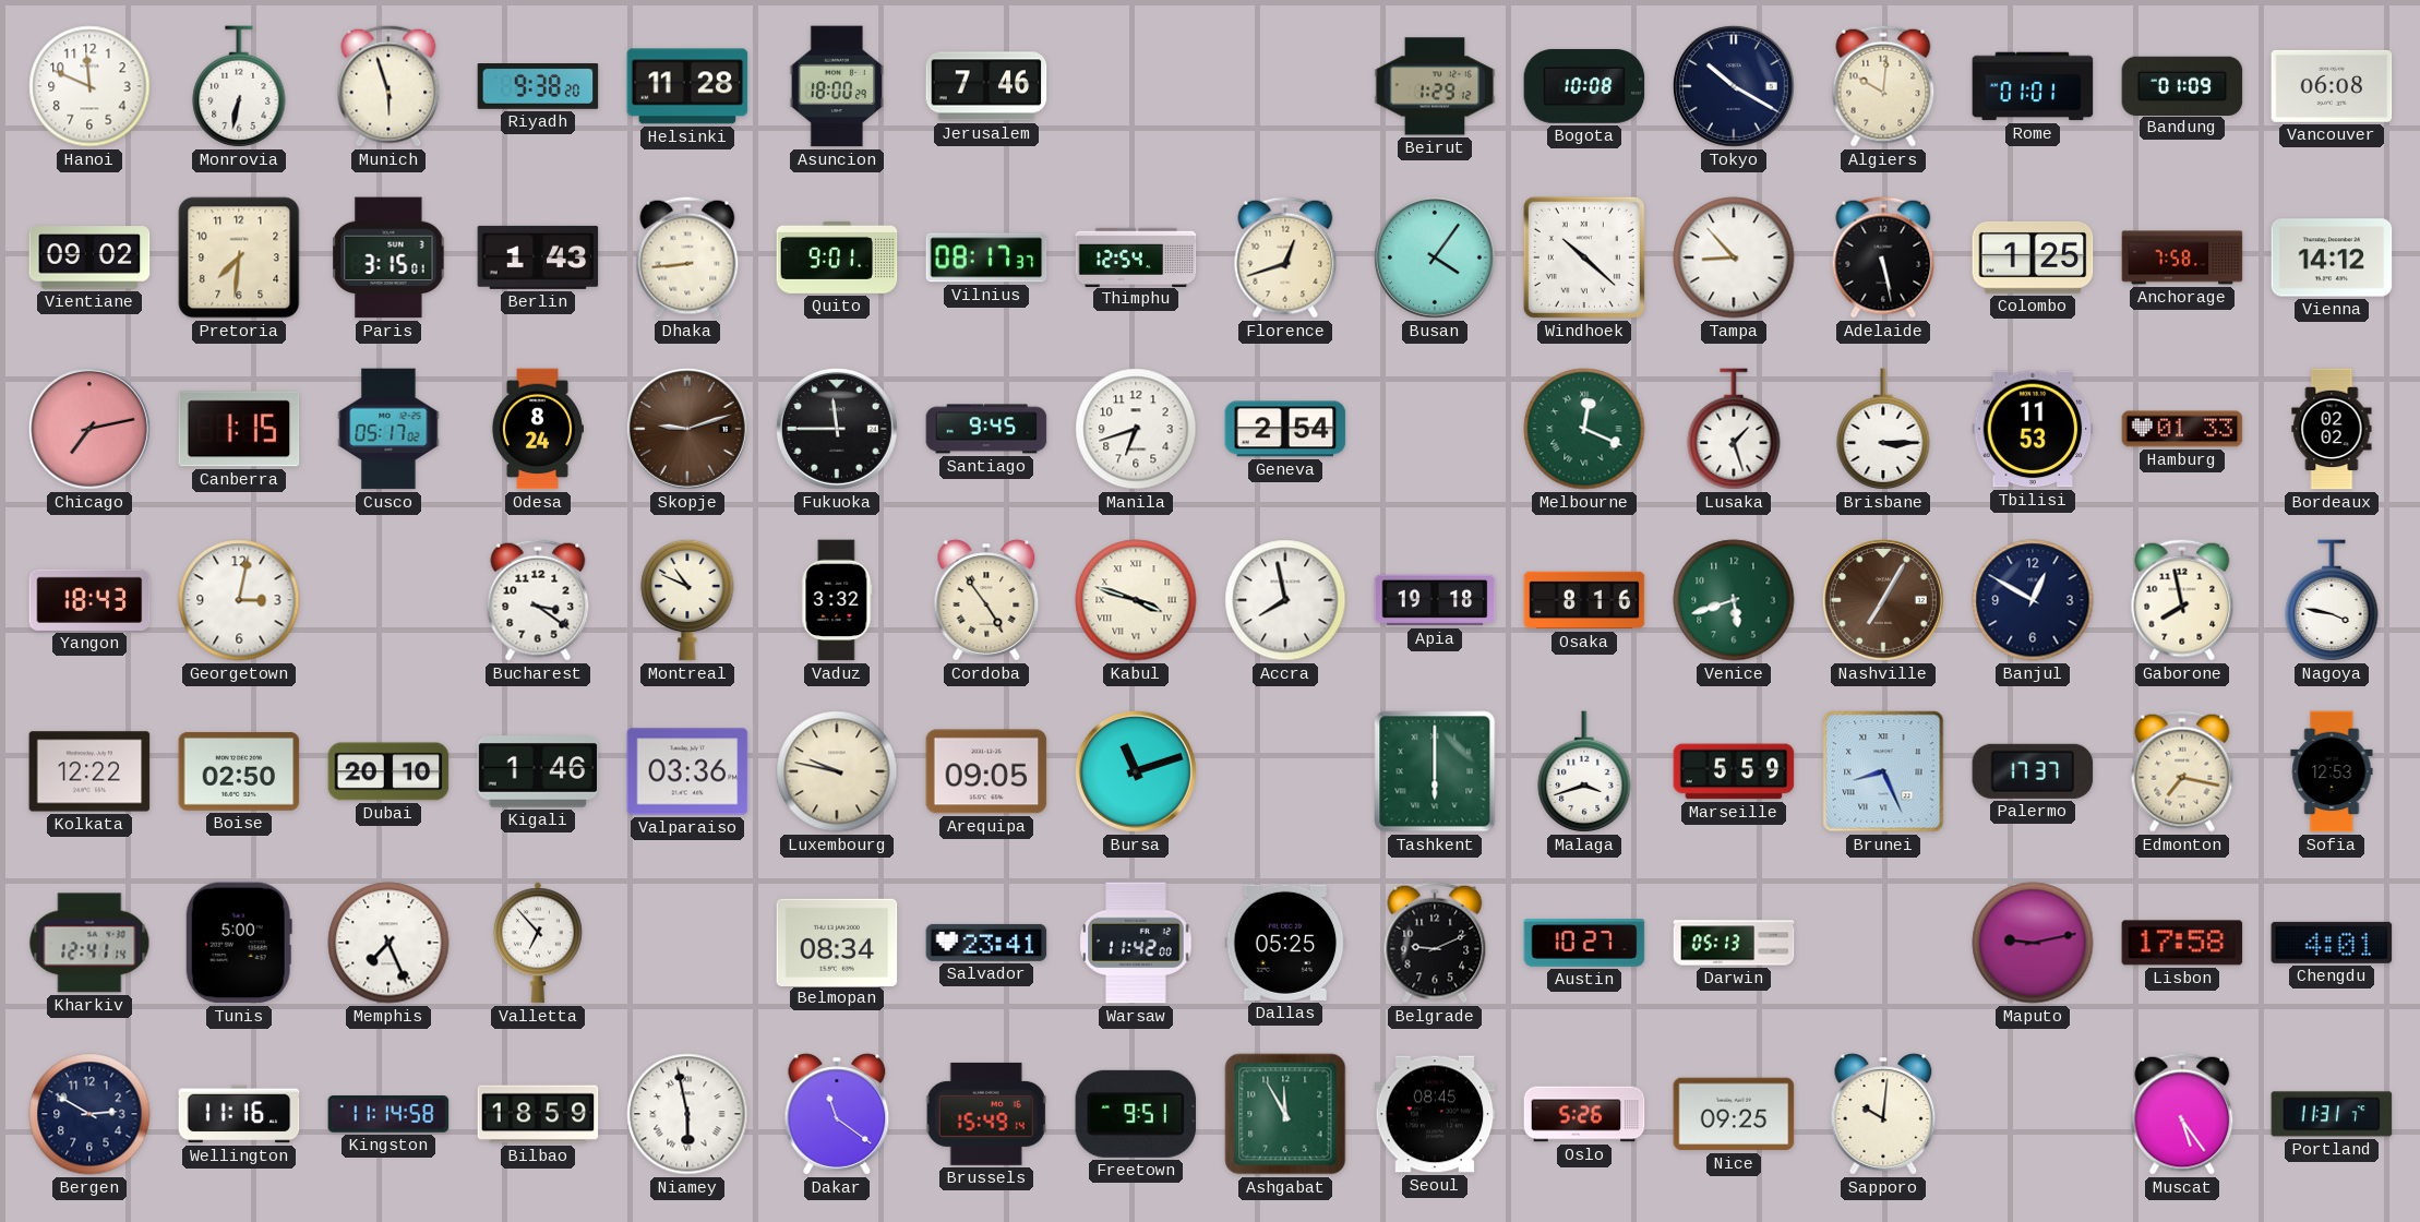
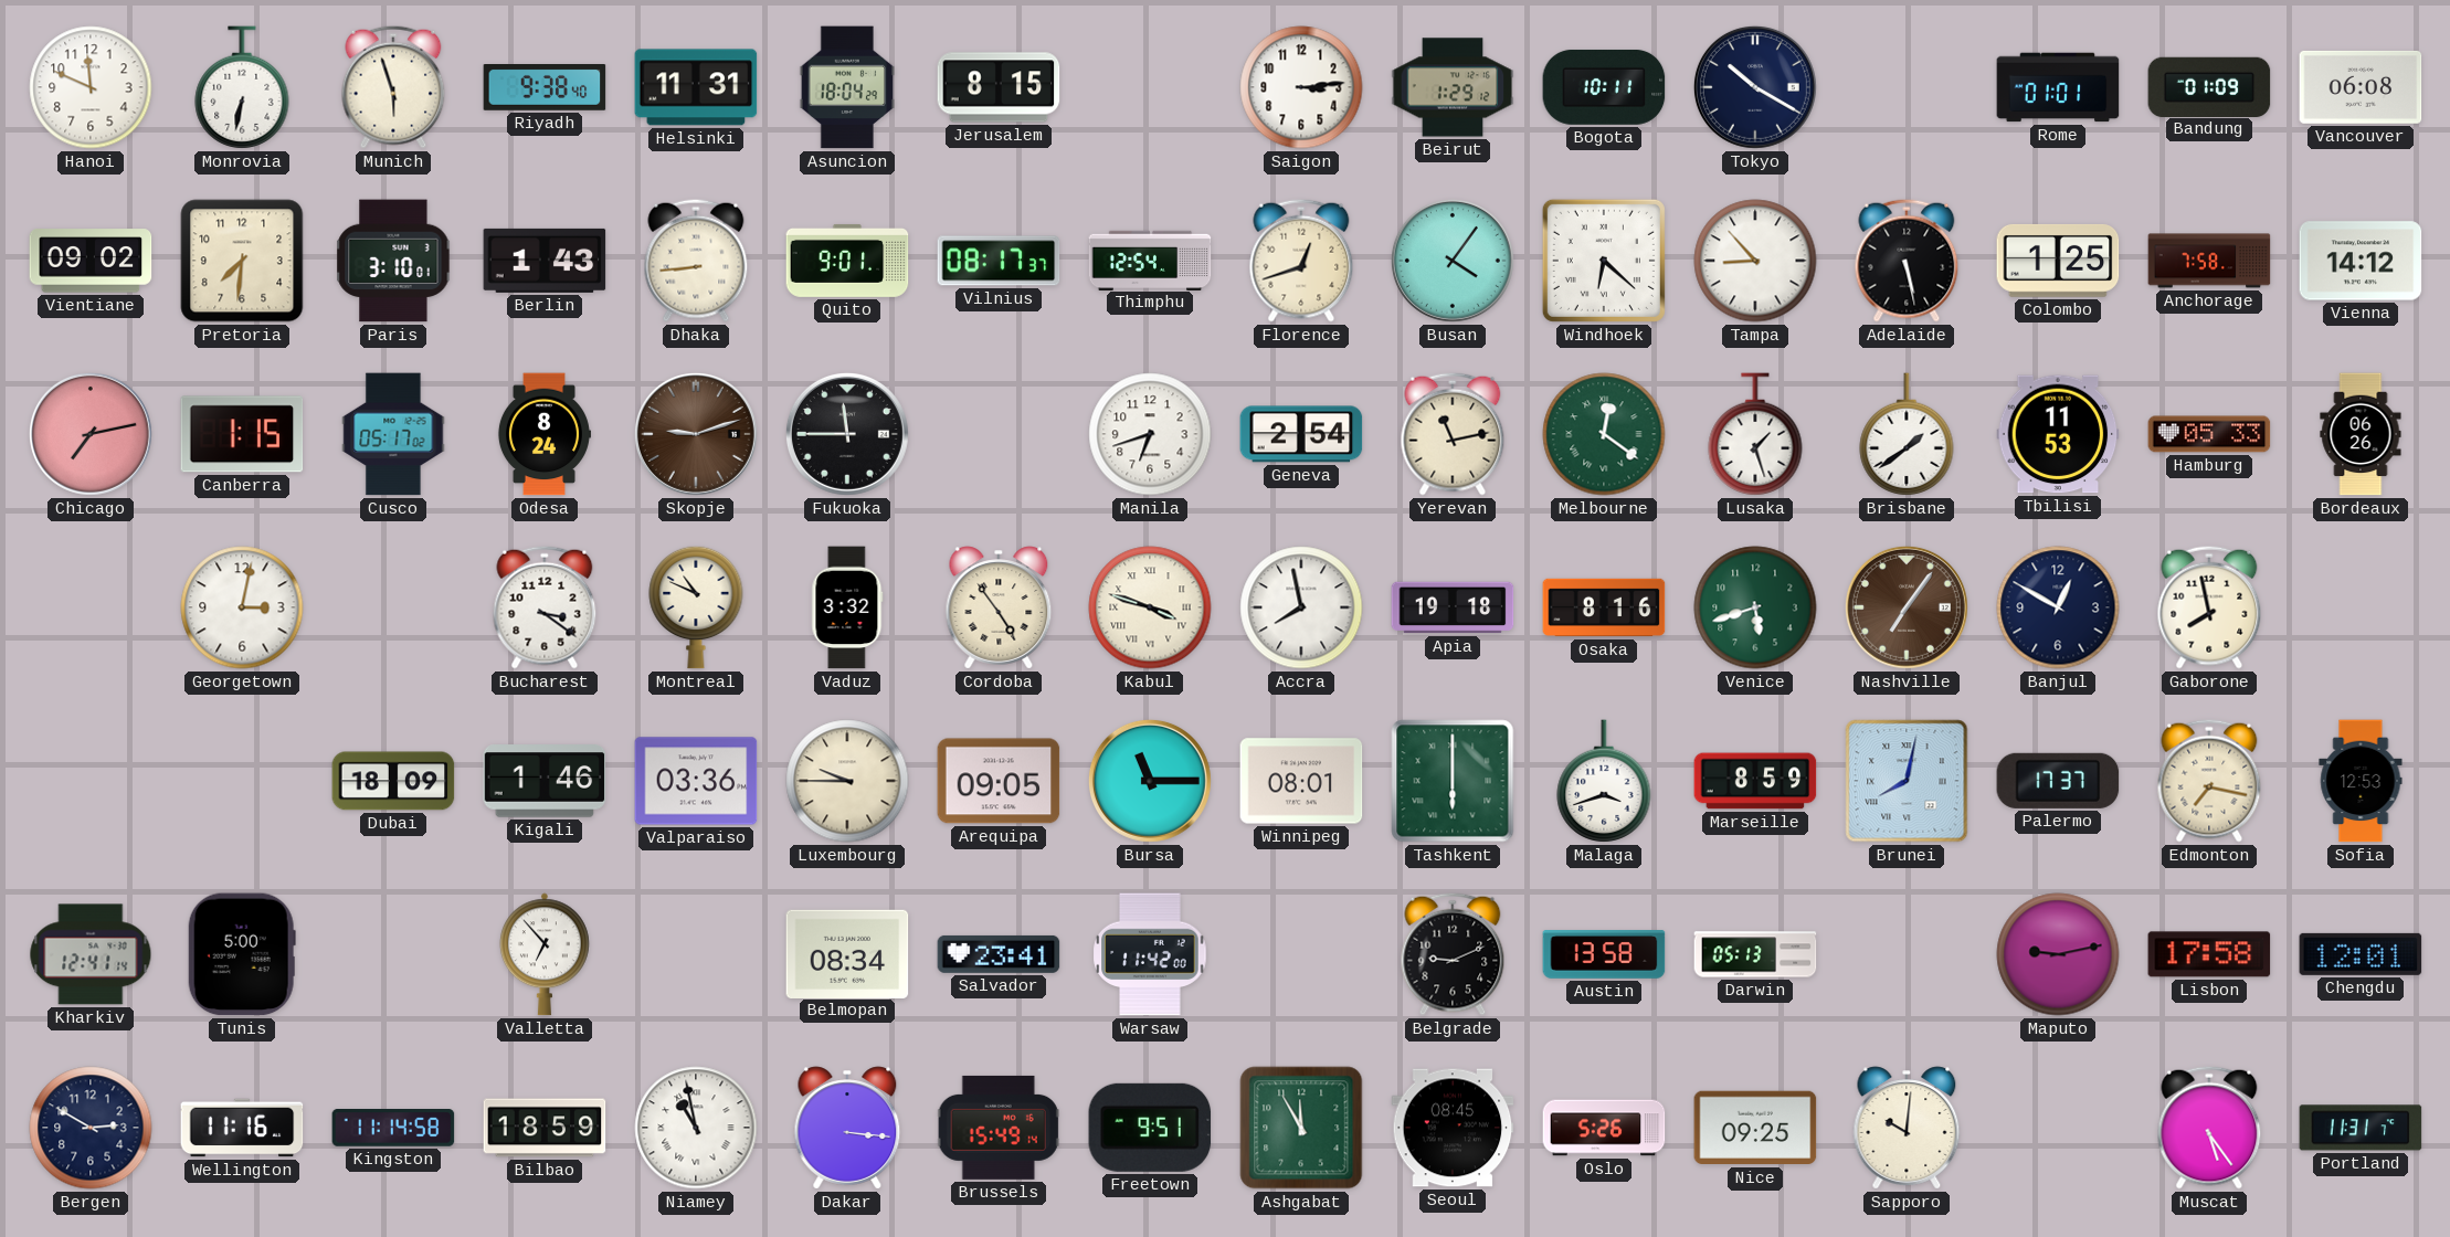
Riyadh: 9:38:20 -> 9:38:40
Helsinki: 11:28 -> 11:31
Asuncion: 18:00 -> 18:04
Jerusalem: 7:46 -> 8:15
Saigon: none -> 3:14
Bogota: 10:08 -> 10:11
Algiers: 10:01 -> none
Paris: 3:15 -> 3:10
Windhoek: 10:22 -> 6:22
Santiago: 9:45 -> none
Yerevan: none -> 11:13
Melbourne: 12:19 -> 12:21
Brisbane: 3:15 -> 1:39
Hamburg: 01:33 -> 05:33
Bordeaux: 02:02 -> 06:26
Yangon: 18:43 -> none
Nashville: 7:05 -> 7:06
Nagoya: 3:47 -> none
Kolkata: 12:22 -> none
Boise: 02:50 -> none
Dubai: 20:10 -> 18:09
Luxembourg: 9:47 -> 9:45
Bursa: 11:12 -> 11:15
Winnipeg: none -> 08:01
Marseille: 5:59 -> 8:59
Brunei: 8:26 -> 8:02
Memphis: 7:26 -> none
Dallas: 05:25 -> none
Austin: 10:27 -> 13:58
Chengdu: 4:01 -> 12:01
Niamey: 5:58 -> 10:58
Dakar: 11:21 -> 3:16
